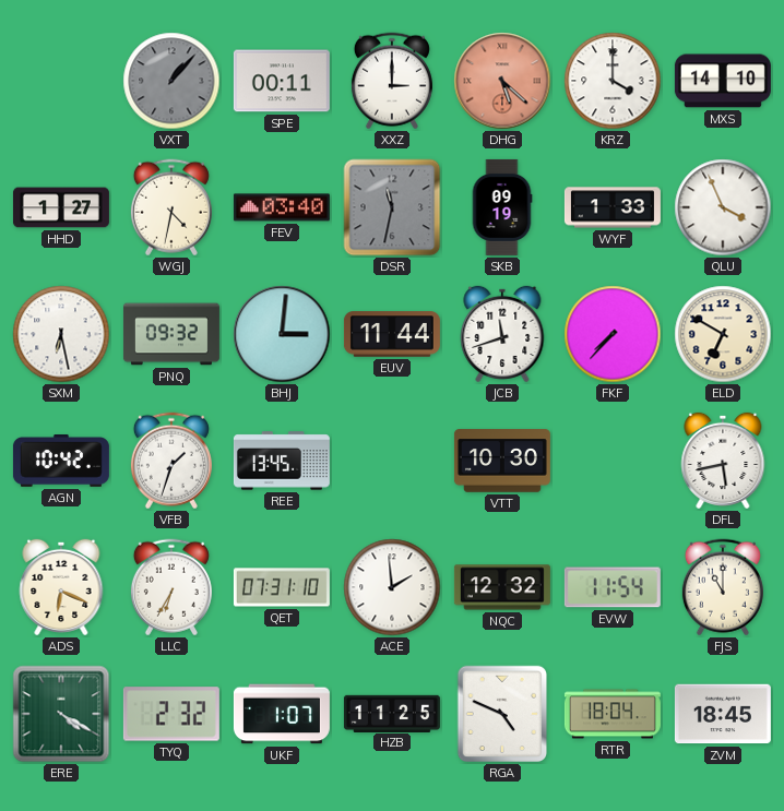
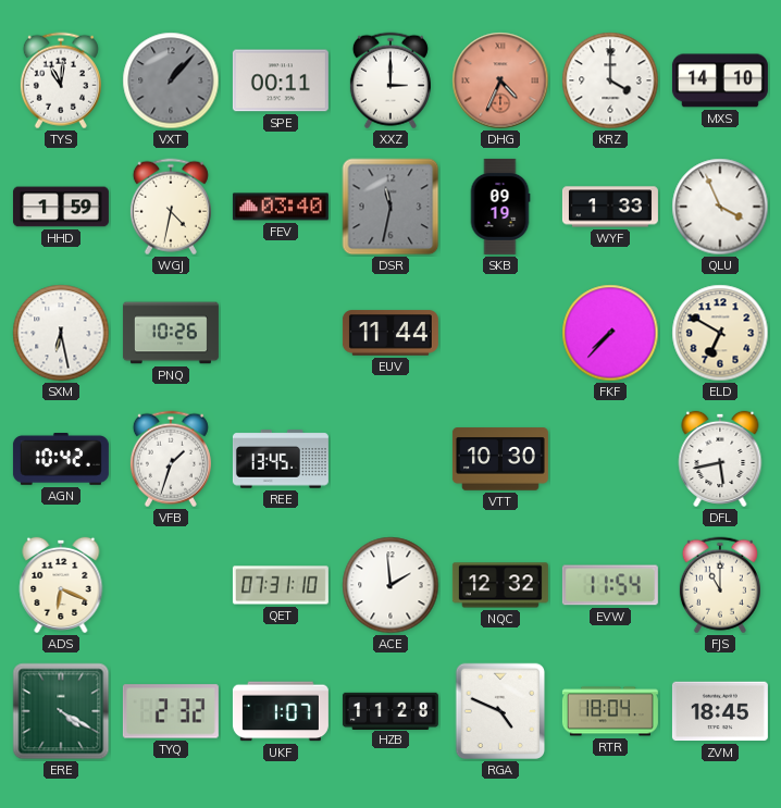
TYS: none -> 11:01
DHG: 5:22 -> 4:34
HHD: 1:27 -> 1:59
PNQ: 09:32 -> 10:26
BHJ: 3:01 -> none
JCB: 11:42 -> none
LLC: 6:35 -> none
HZB: 11:25 -> 11:28
